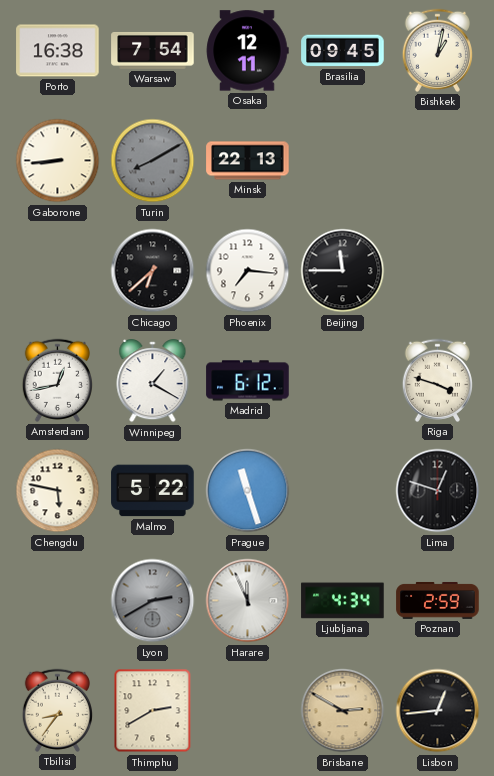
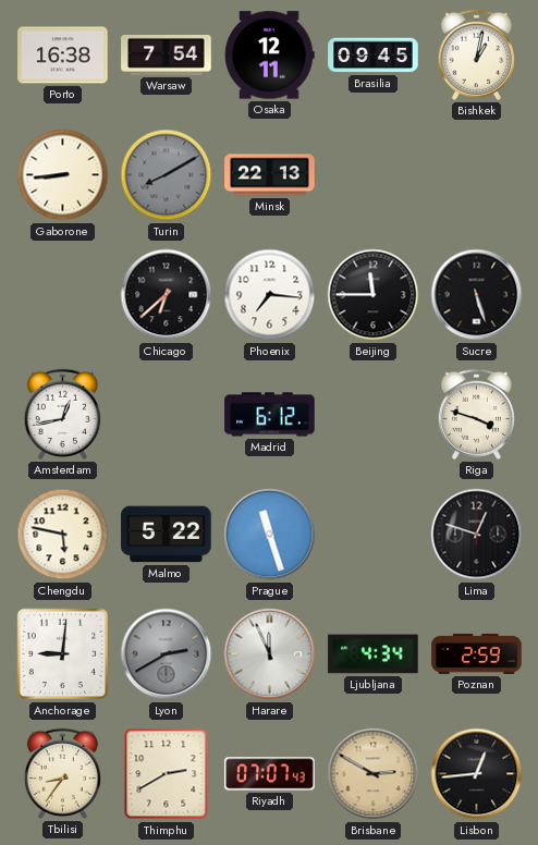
Sucre: none -> 5:27
Winnipeg: 1:20 -> none
Anchorage: none -> 9:01
Riyadh: none -> 07:07
